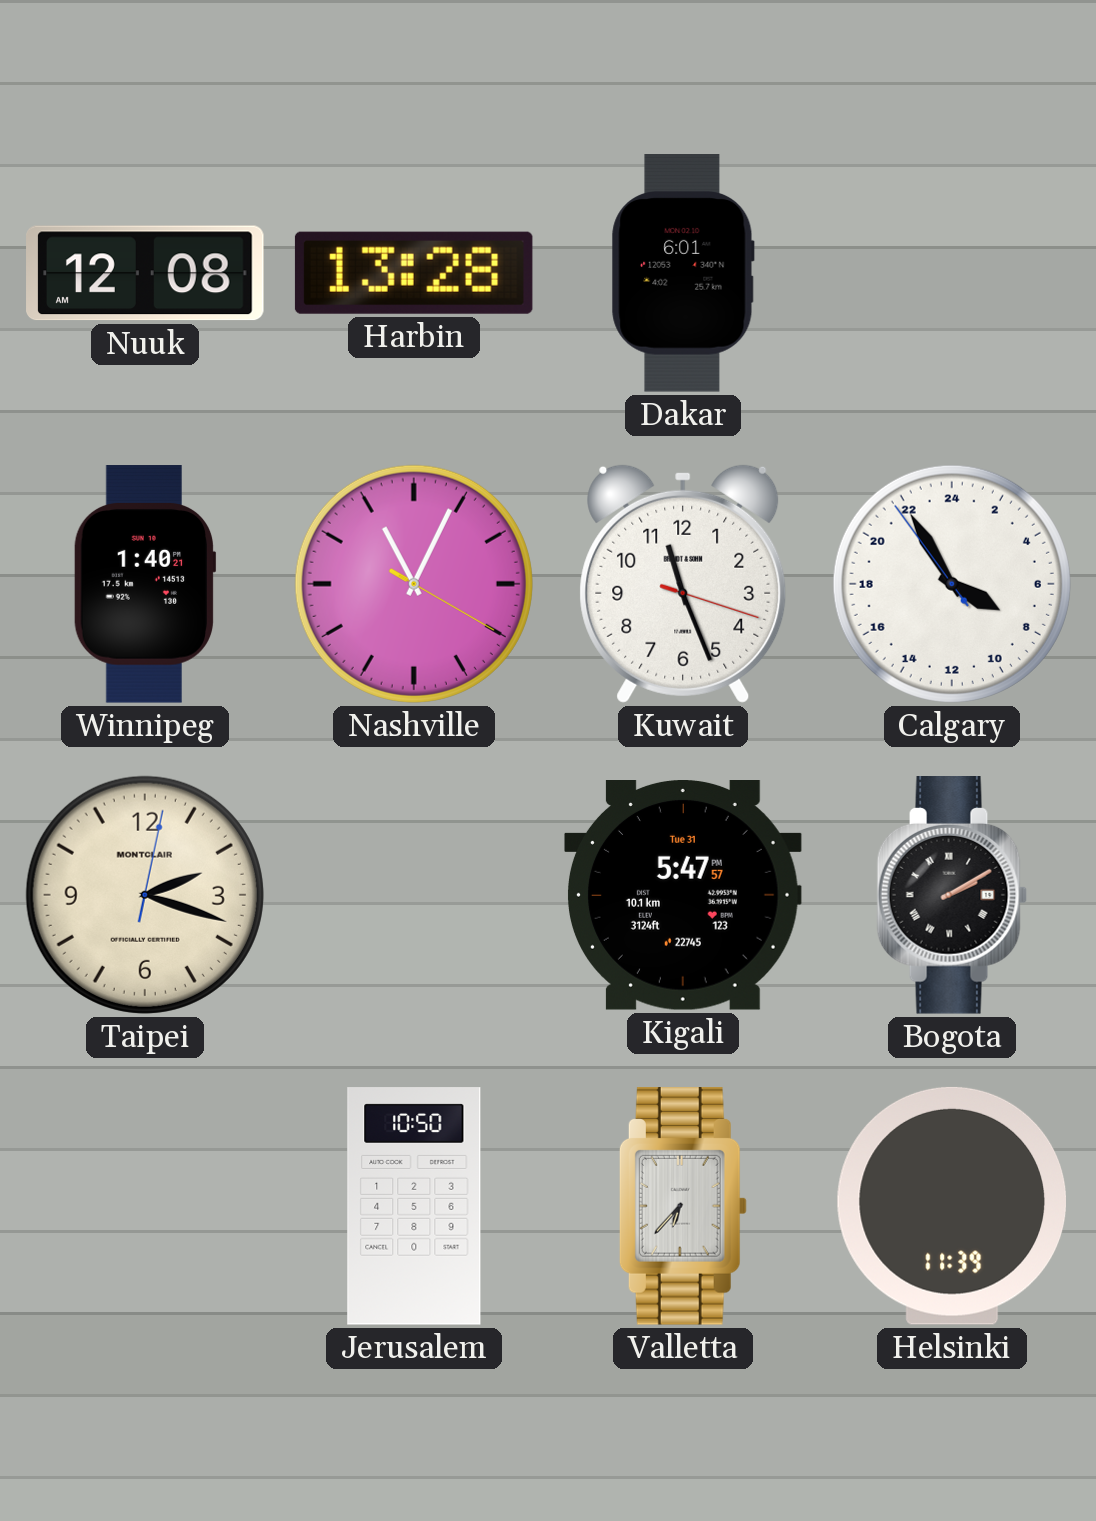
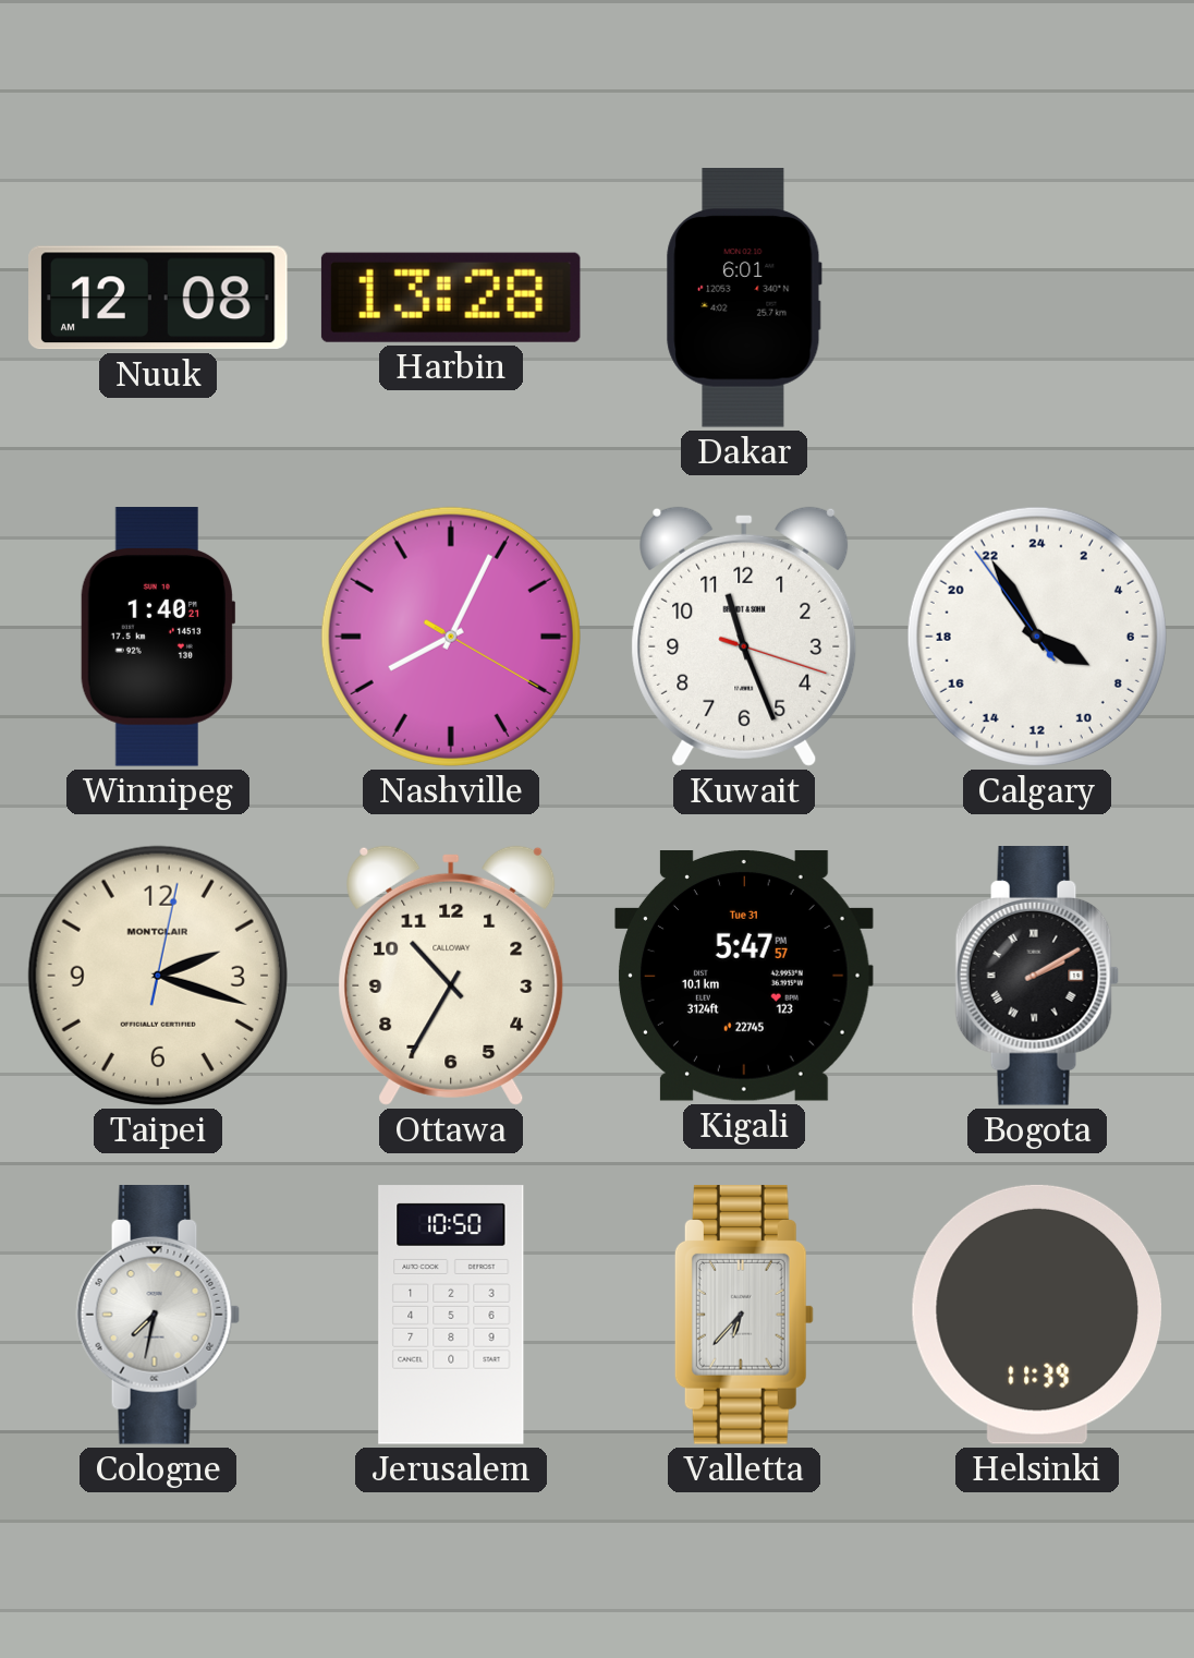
Nashville: 11:04 -> 8:04
Ottawa: none -> 10:35
Cologne: none -> 7:32
